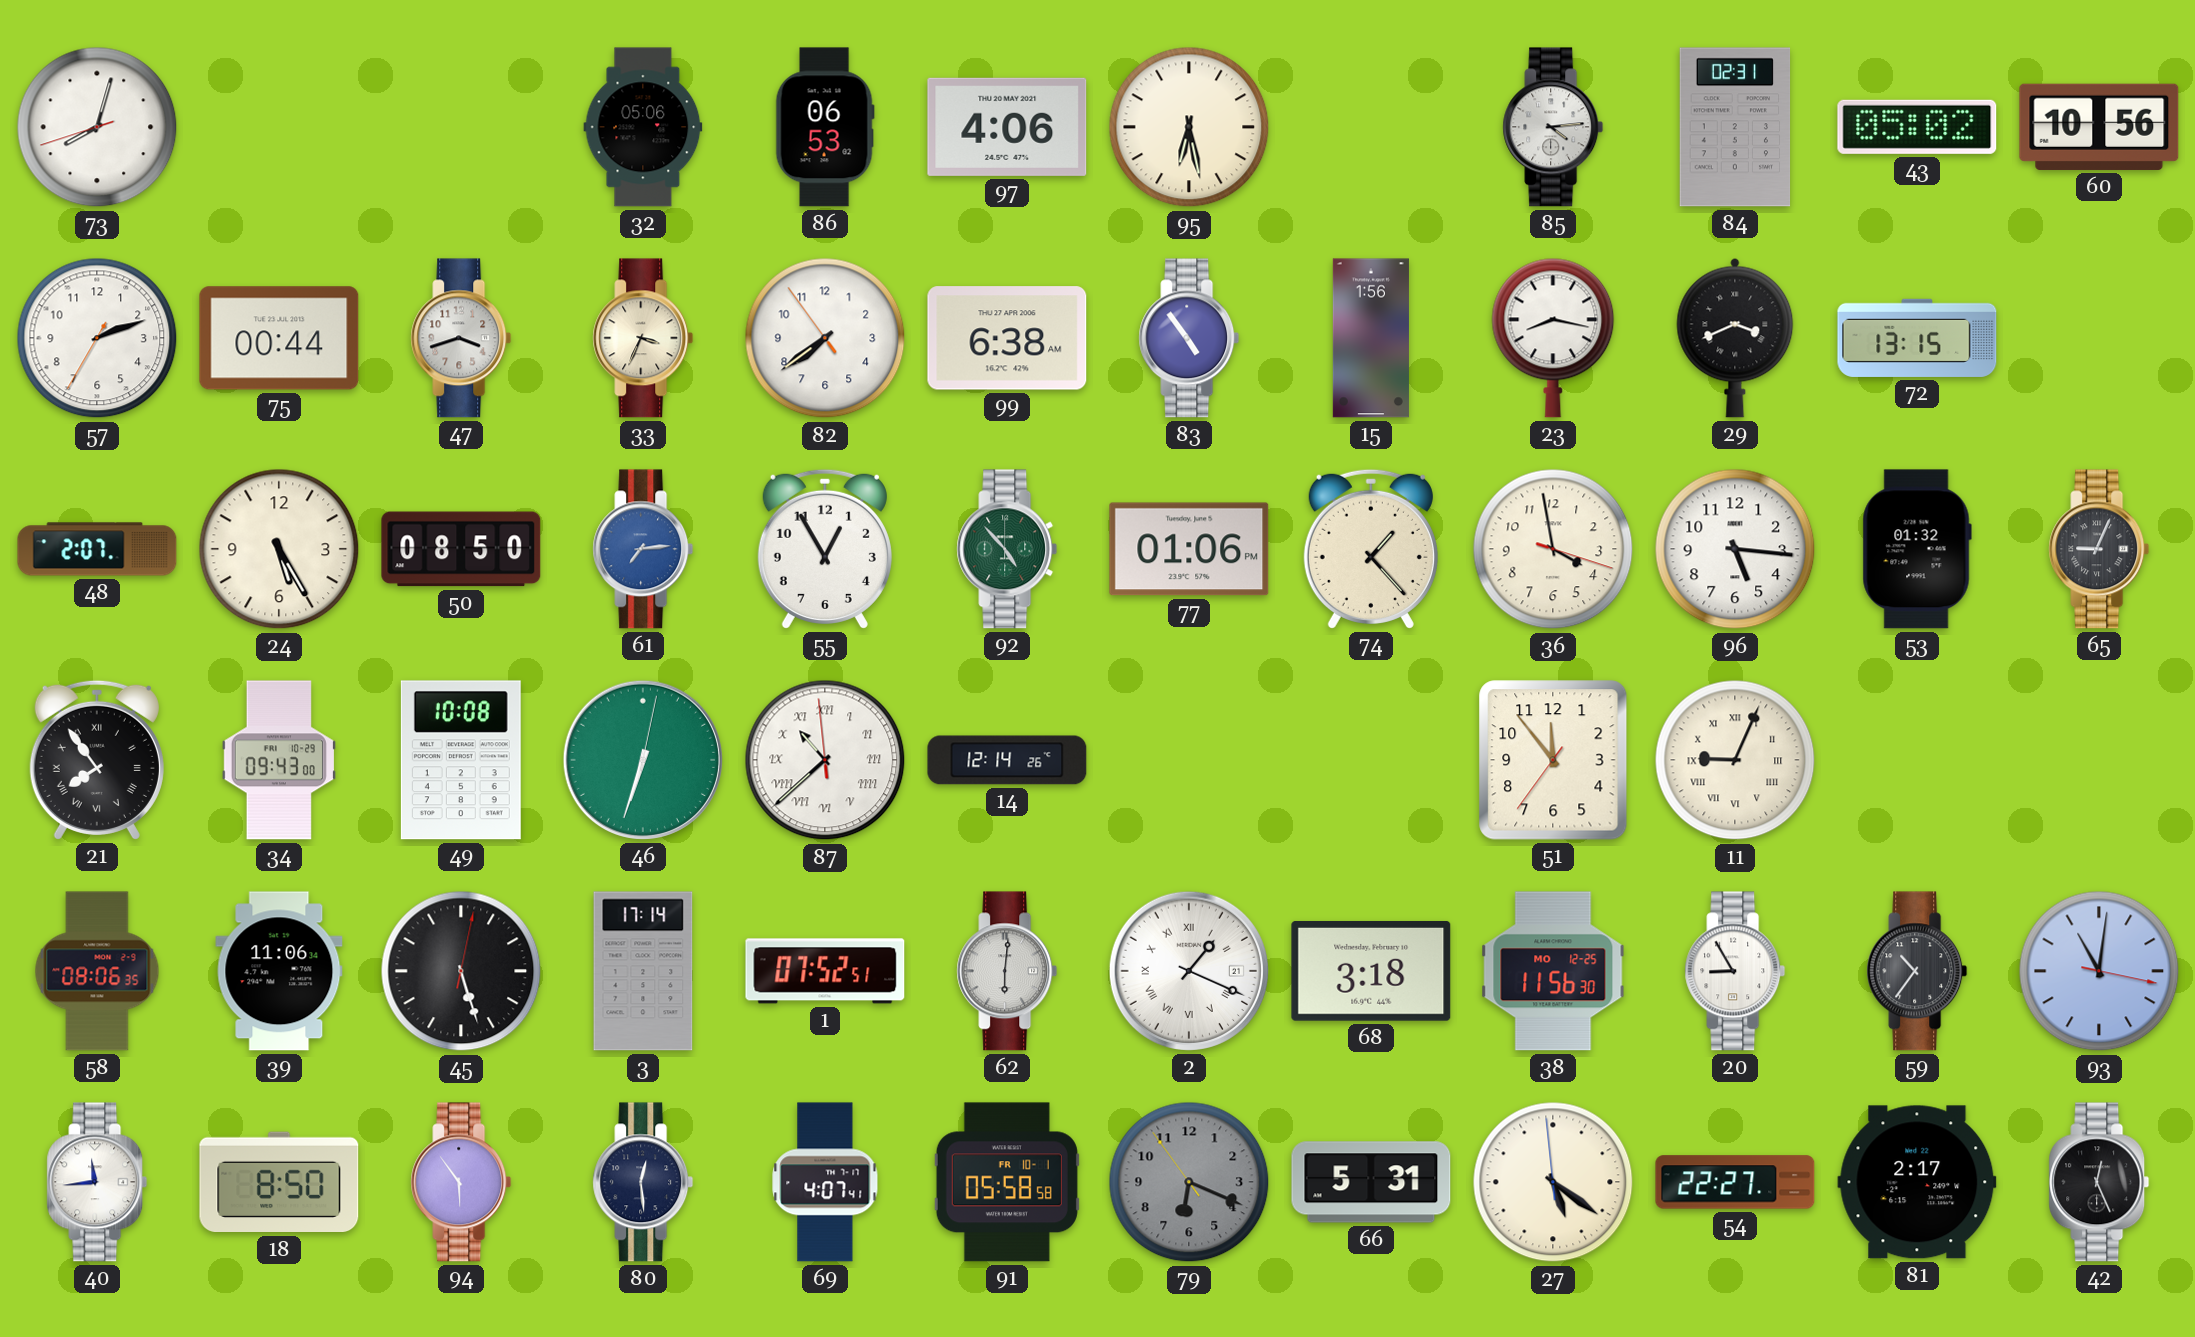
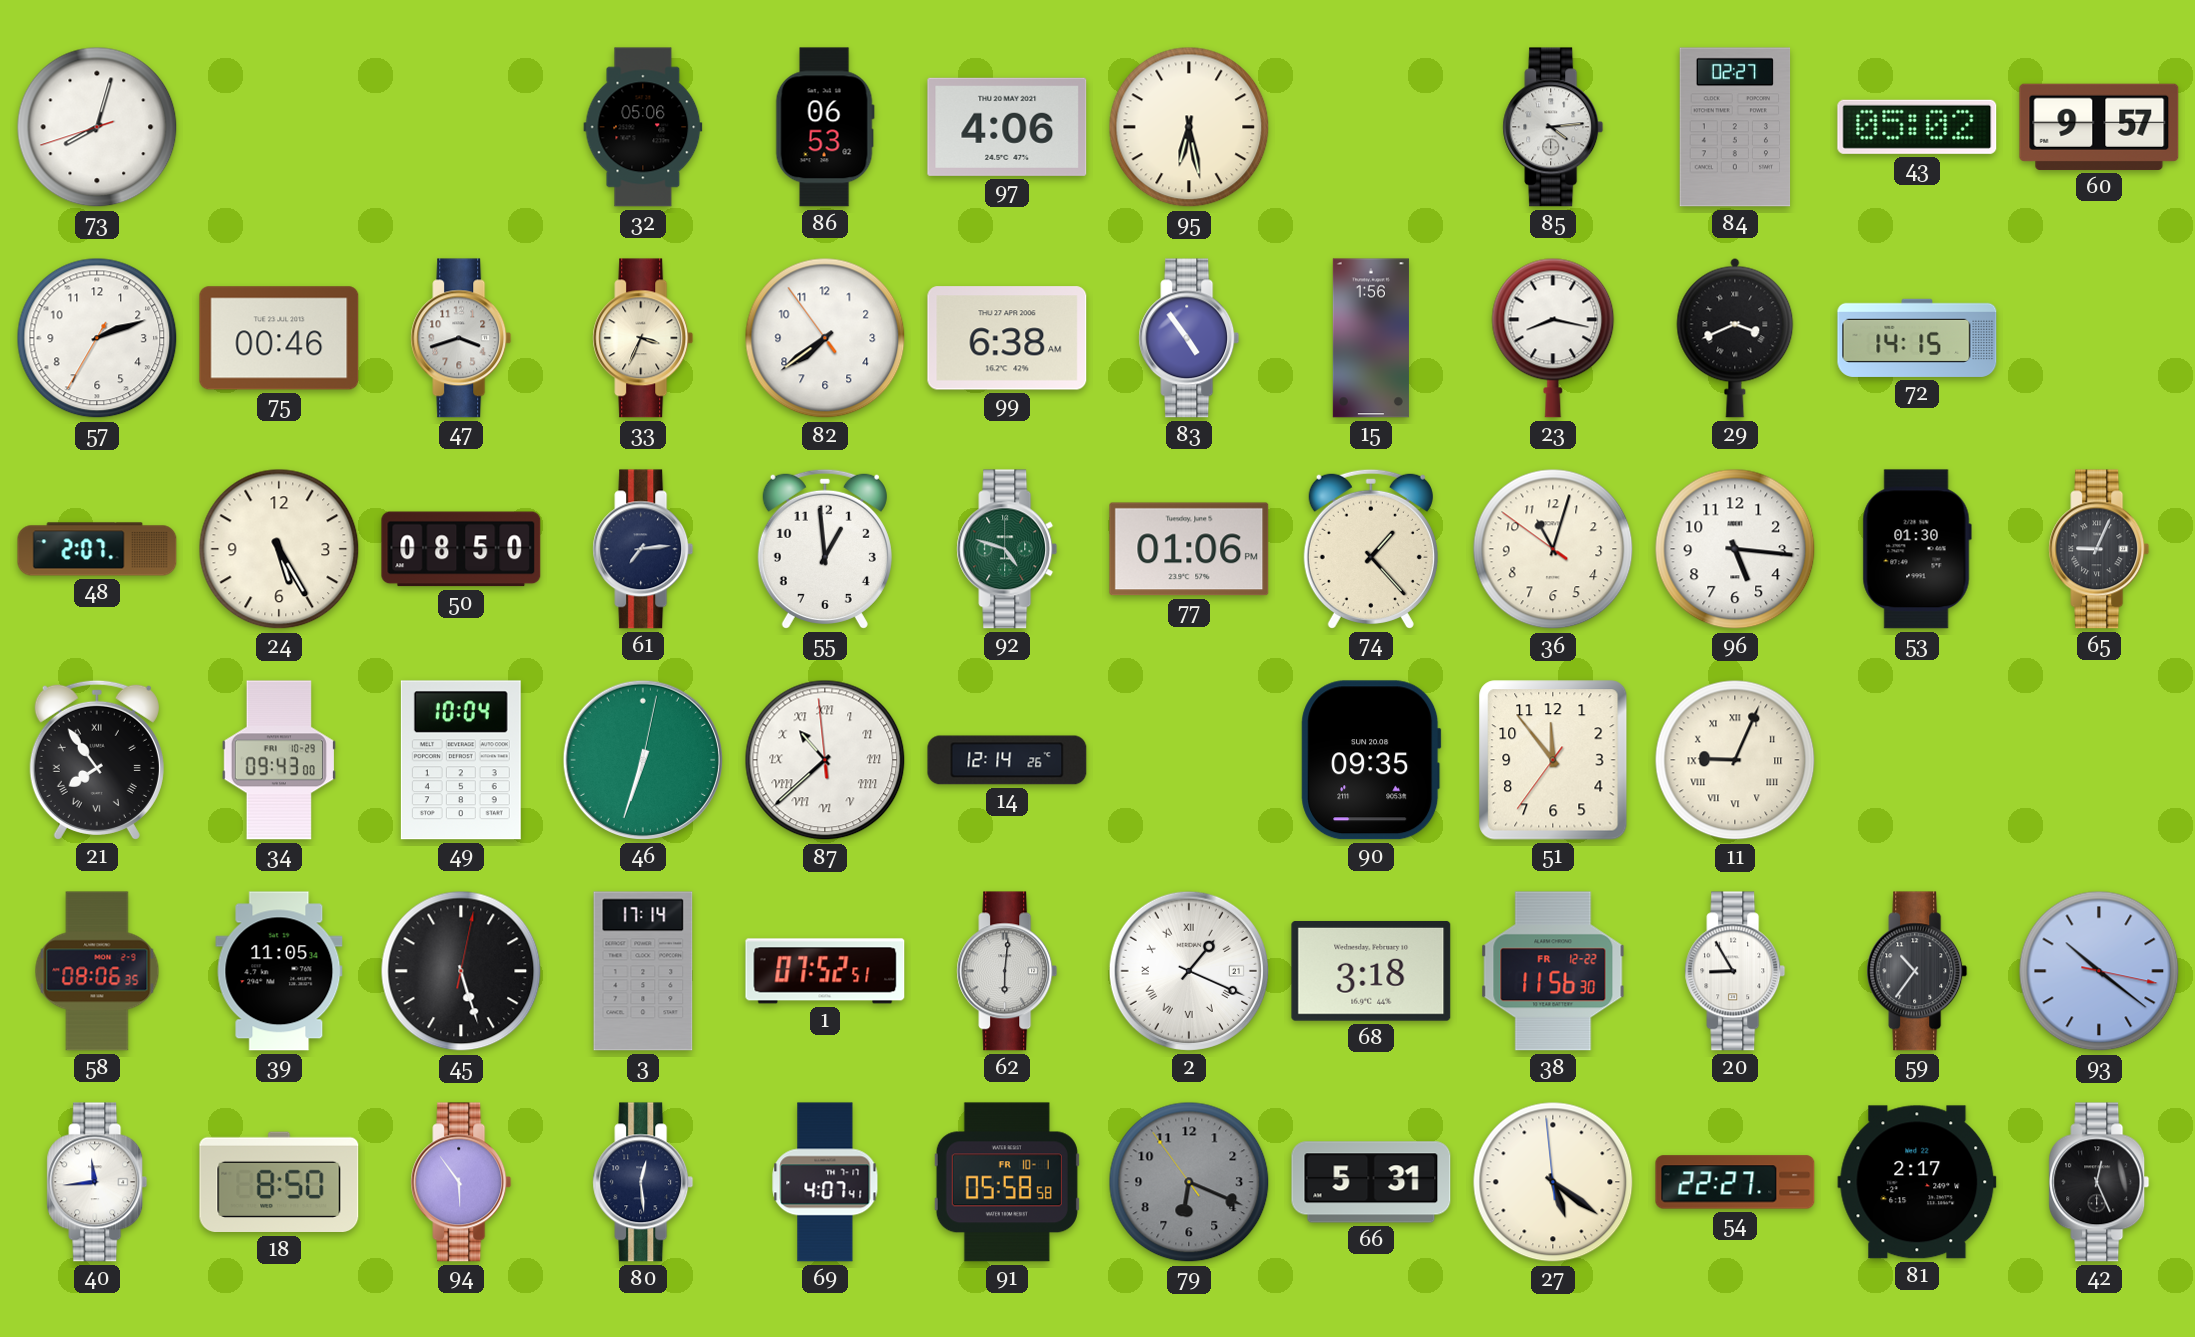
84: 02:31 -> 02:27
60: 10:56 -> 9:57
75: 00:44 -> 00:46
72: 13:15 -> 14:15
61 dial: blue -> navy
55: 12:55 -> 12:59
92: 4:53 -> 4:48
36: 3:58 -> 11:02
53: 01:32 -> 01:30
49: 10:08 -> 10:04
90: none -> 09:35
39: 11:06 -> 11:05
38 date: MO 12-25 -> FR 12-22
93: 11:01 -> 10:21
